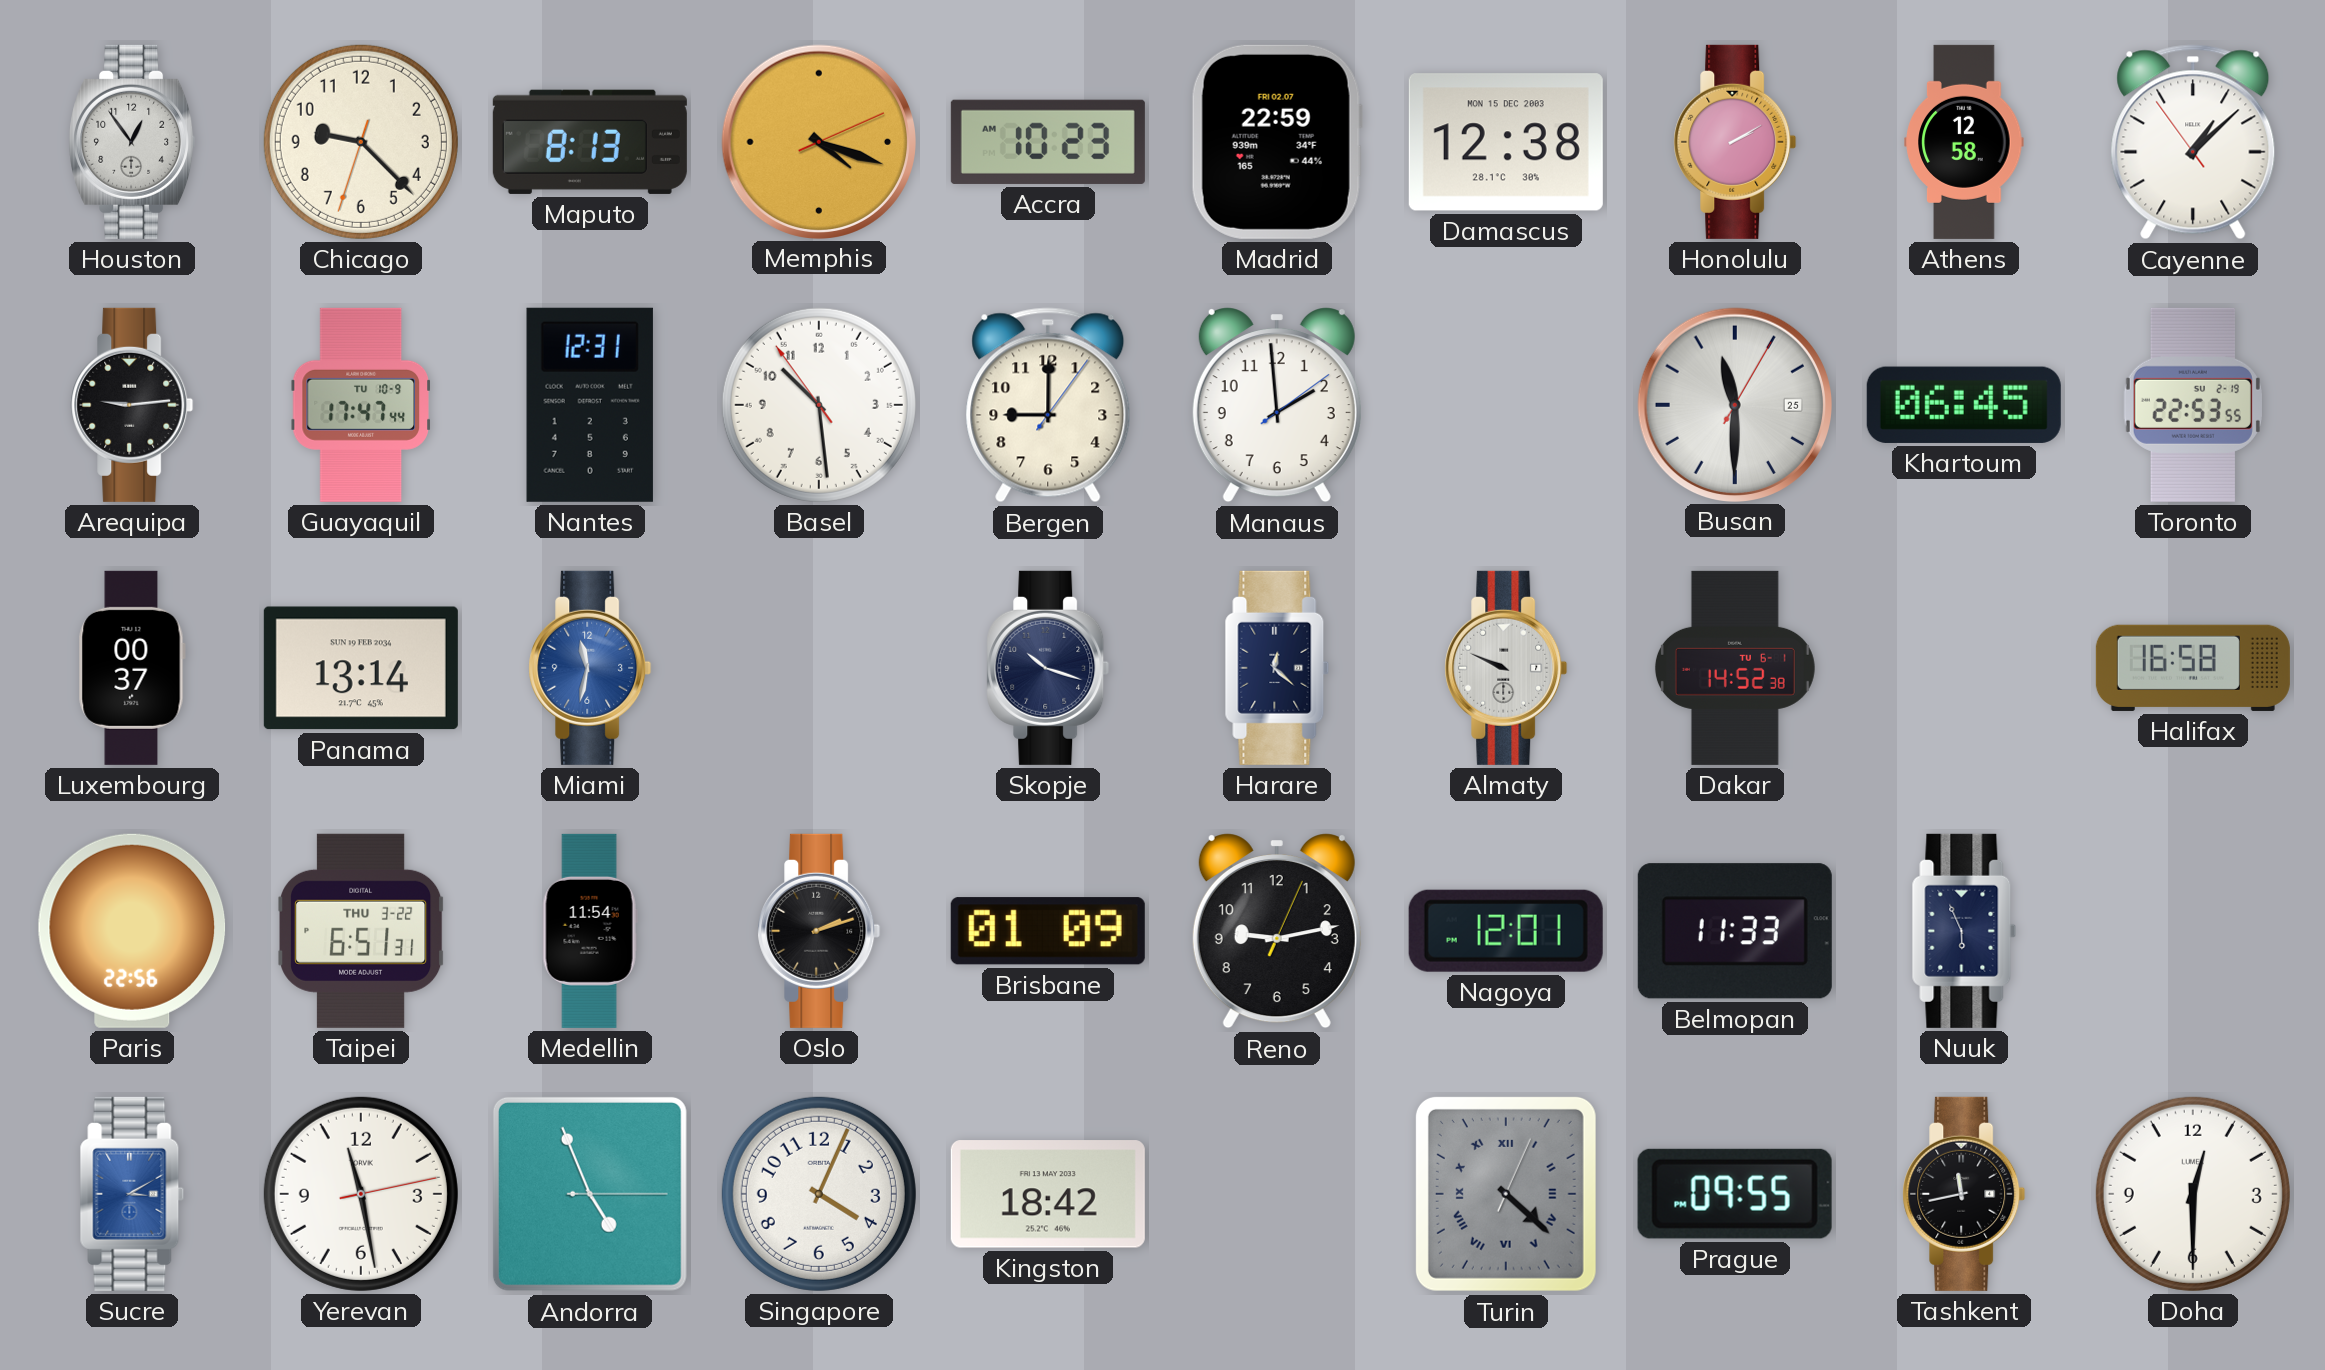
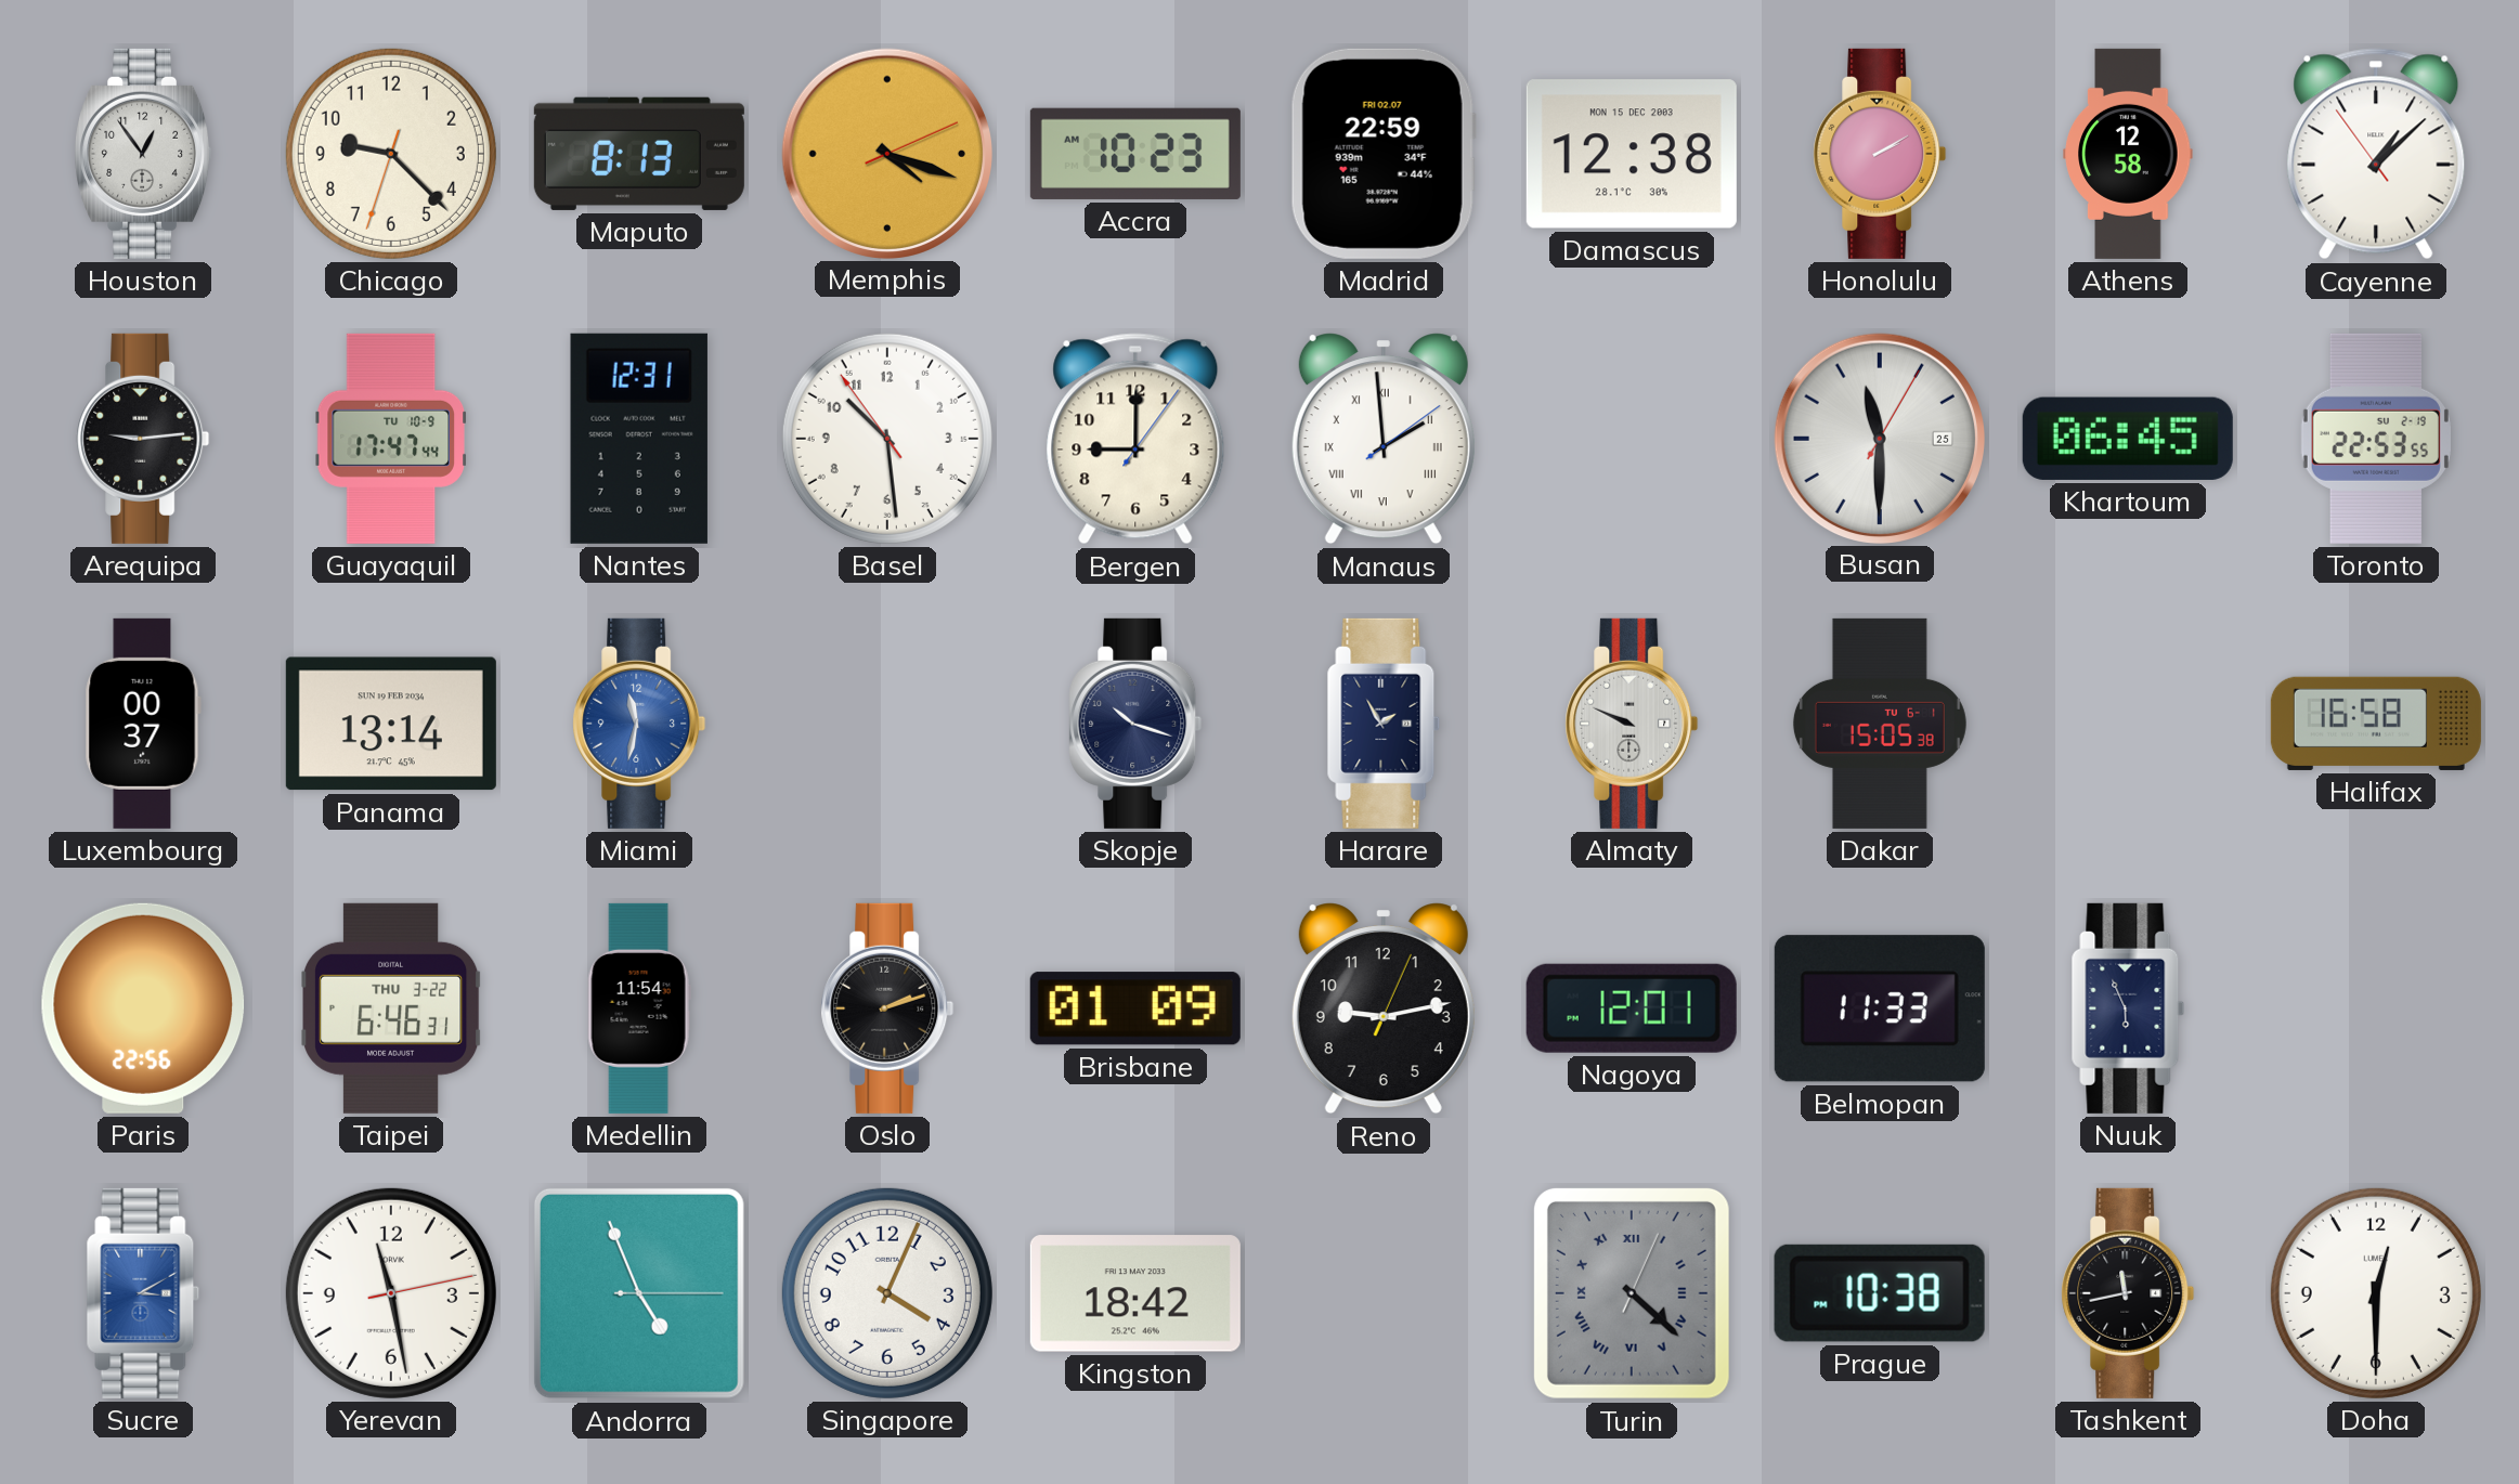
Manaus numerals: Arabic -> Roman
Harare: 12:22 -> 1:55
Dakar: 14:52 -> 15:05
Taipei: 6:51 -> 6:46
Prague: 09:55 -> 10:38
